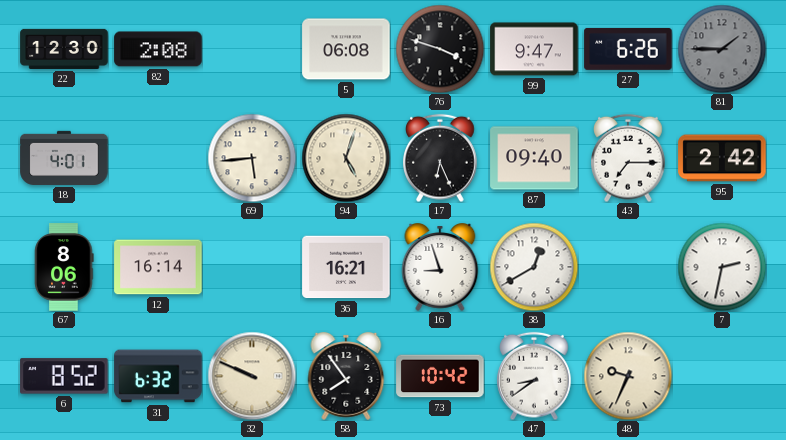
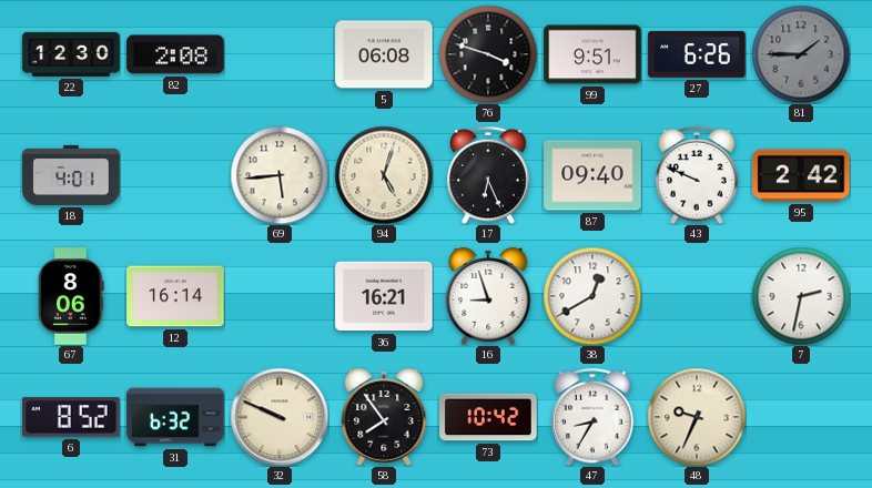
99: 9:47 -> 9:51
43: 7:15 -> 9:49
47: 8:39 -> 8:35
